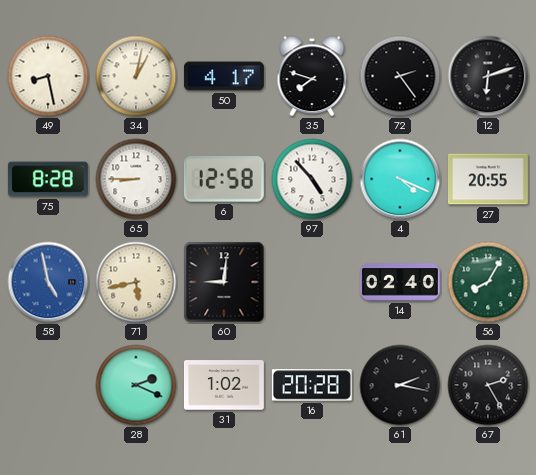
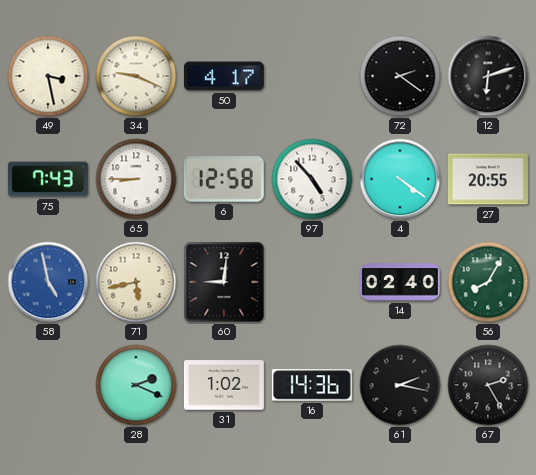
49: 8:28 -> 3:28
34: 1:02 -> 9:19
35: 7:48 -> none
72: 2:24 -> 2:21
75: 8:28 -> 7:43
4: 4:19 -> 4:21
16: 20:28 -> 14:36
